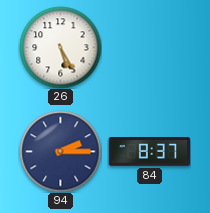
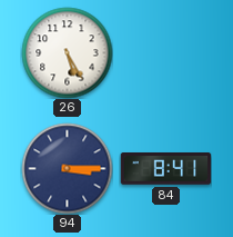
94: 2:15 -> 3:15
84: 8:37 -> 8:41
